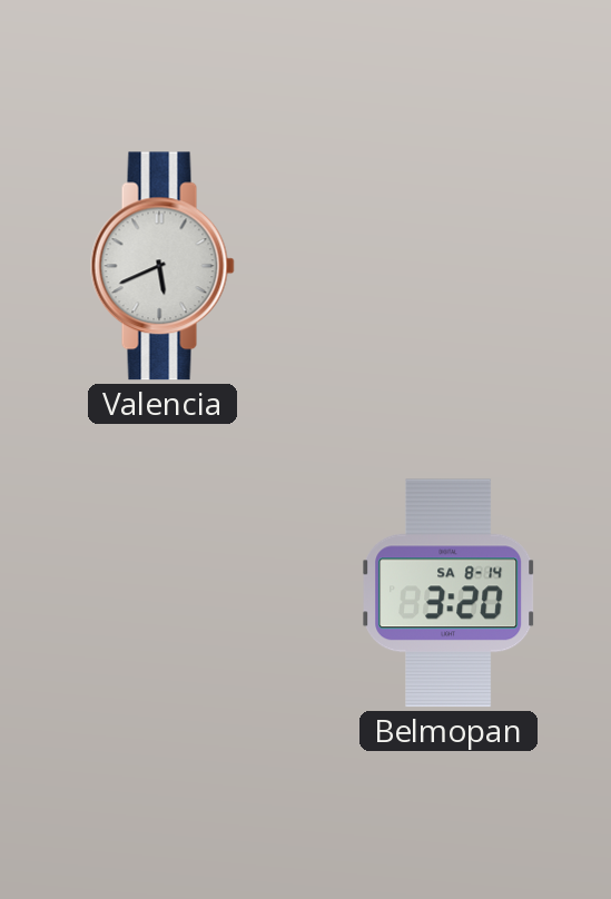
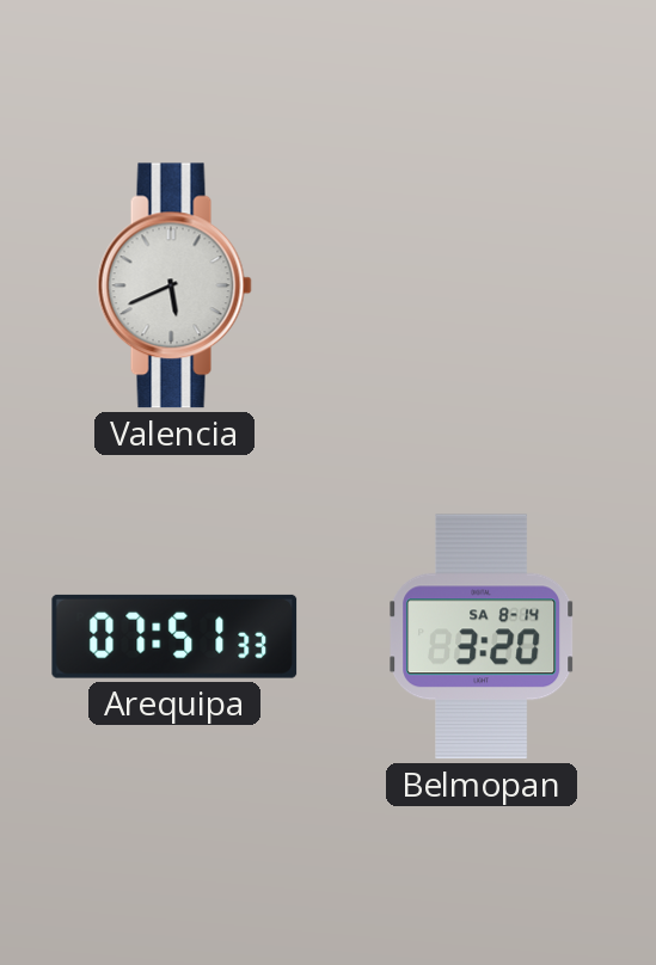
Arequipa: none -> 07:51
